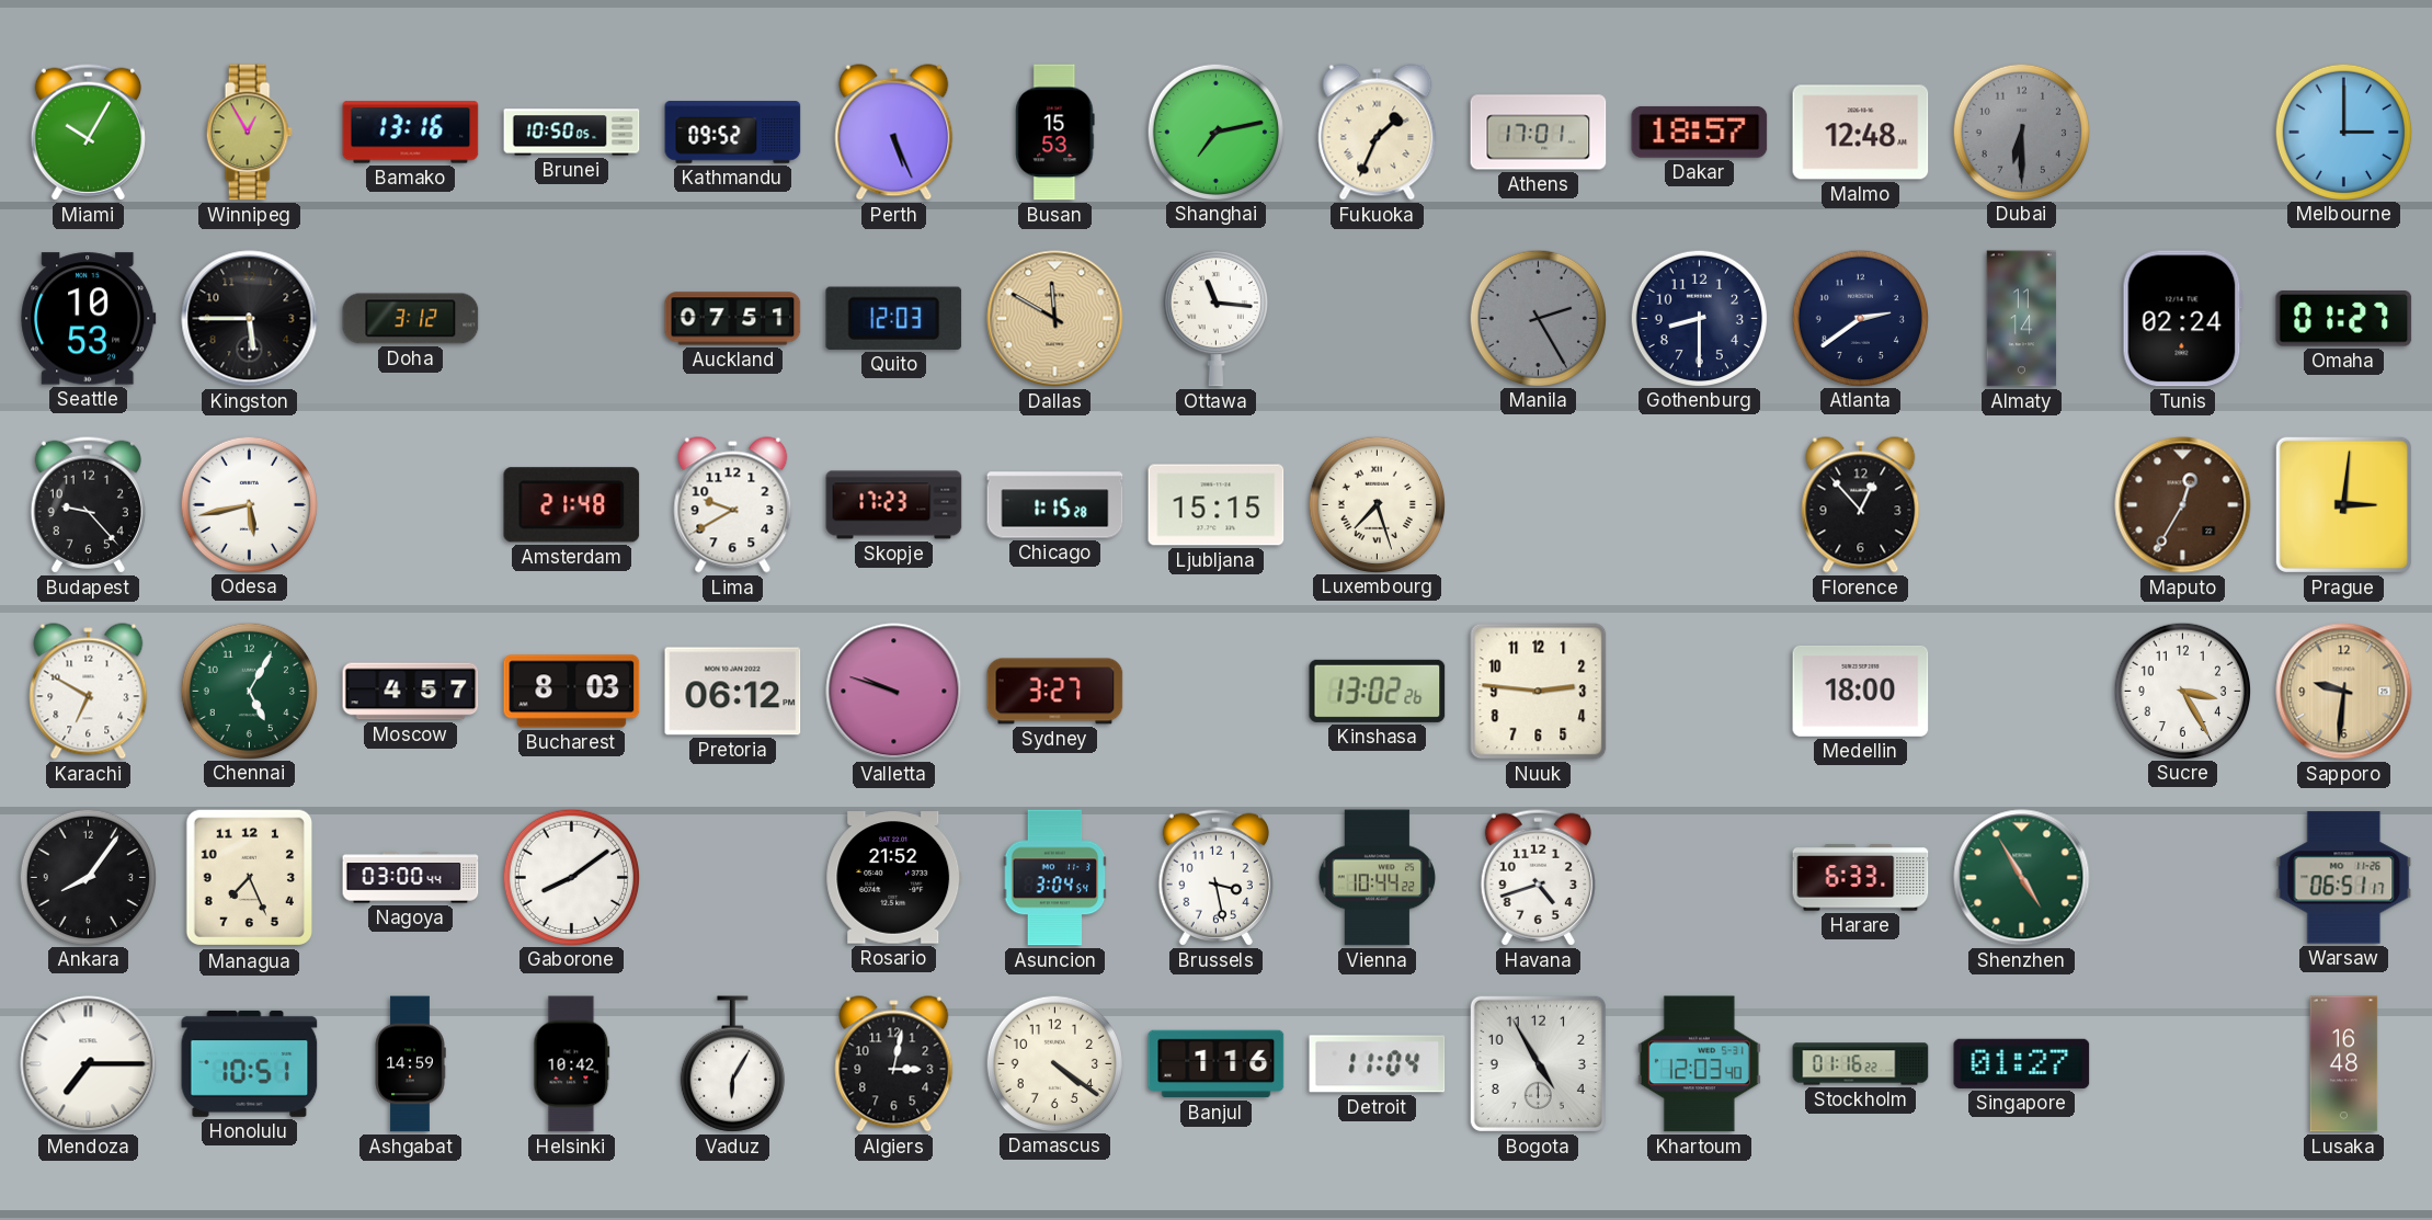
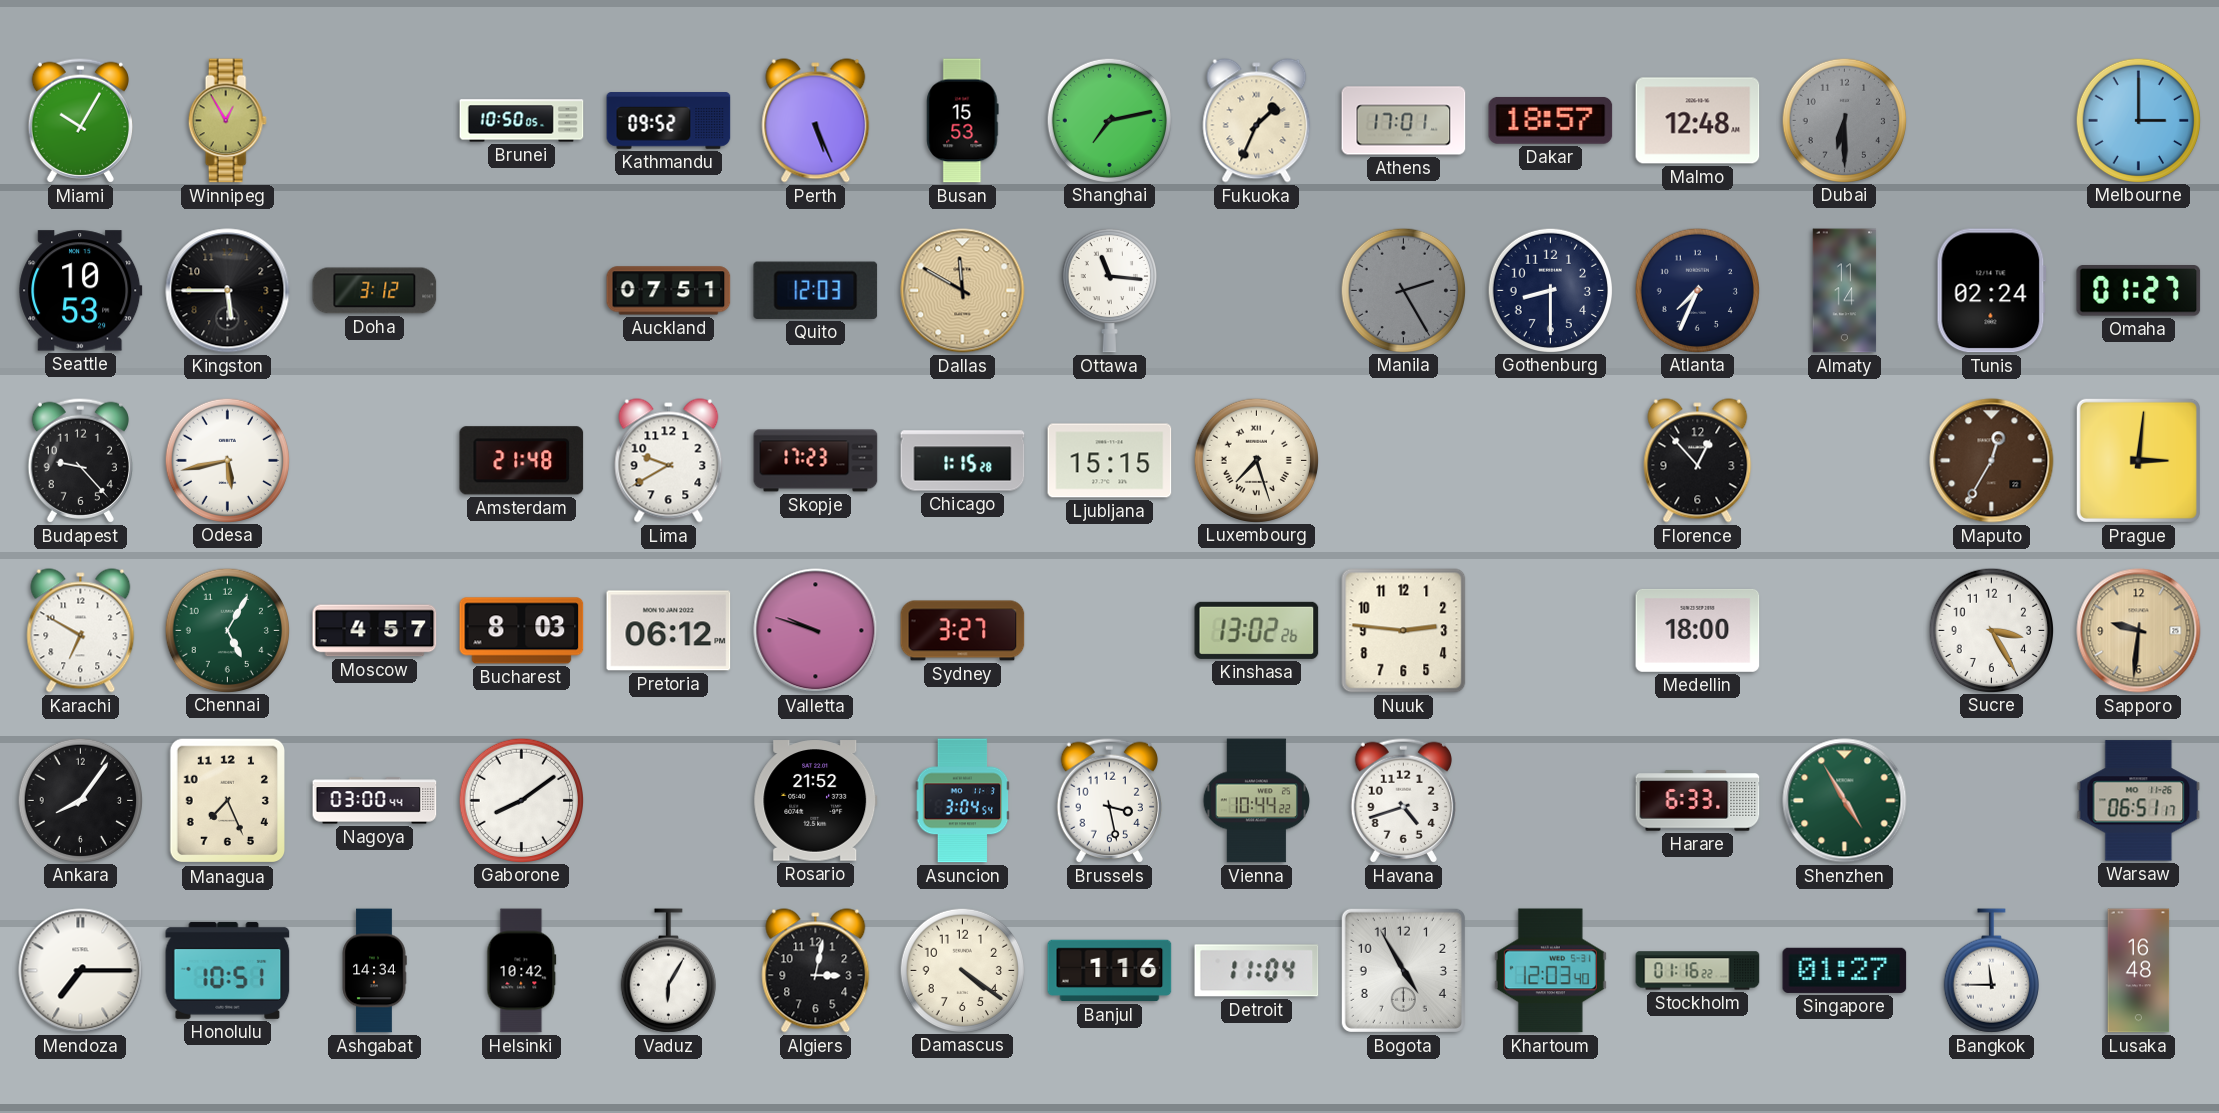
Bamako: 13:16 -> none
Atlanta: 2:39 -> 7:34
Ashgabat: 14:59 -> 14:34
Bangkok: none -> 11:45
